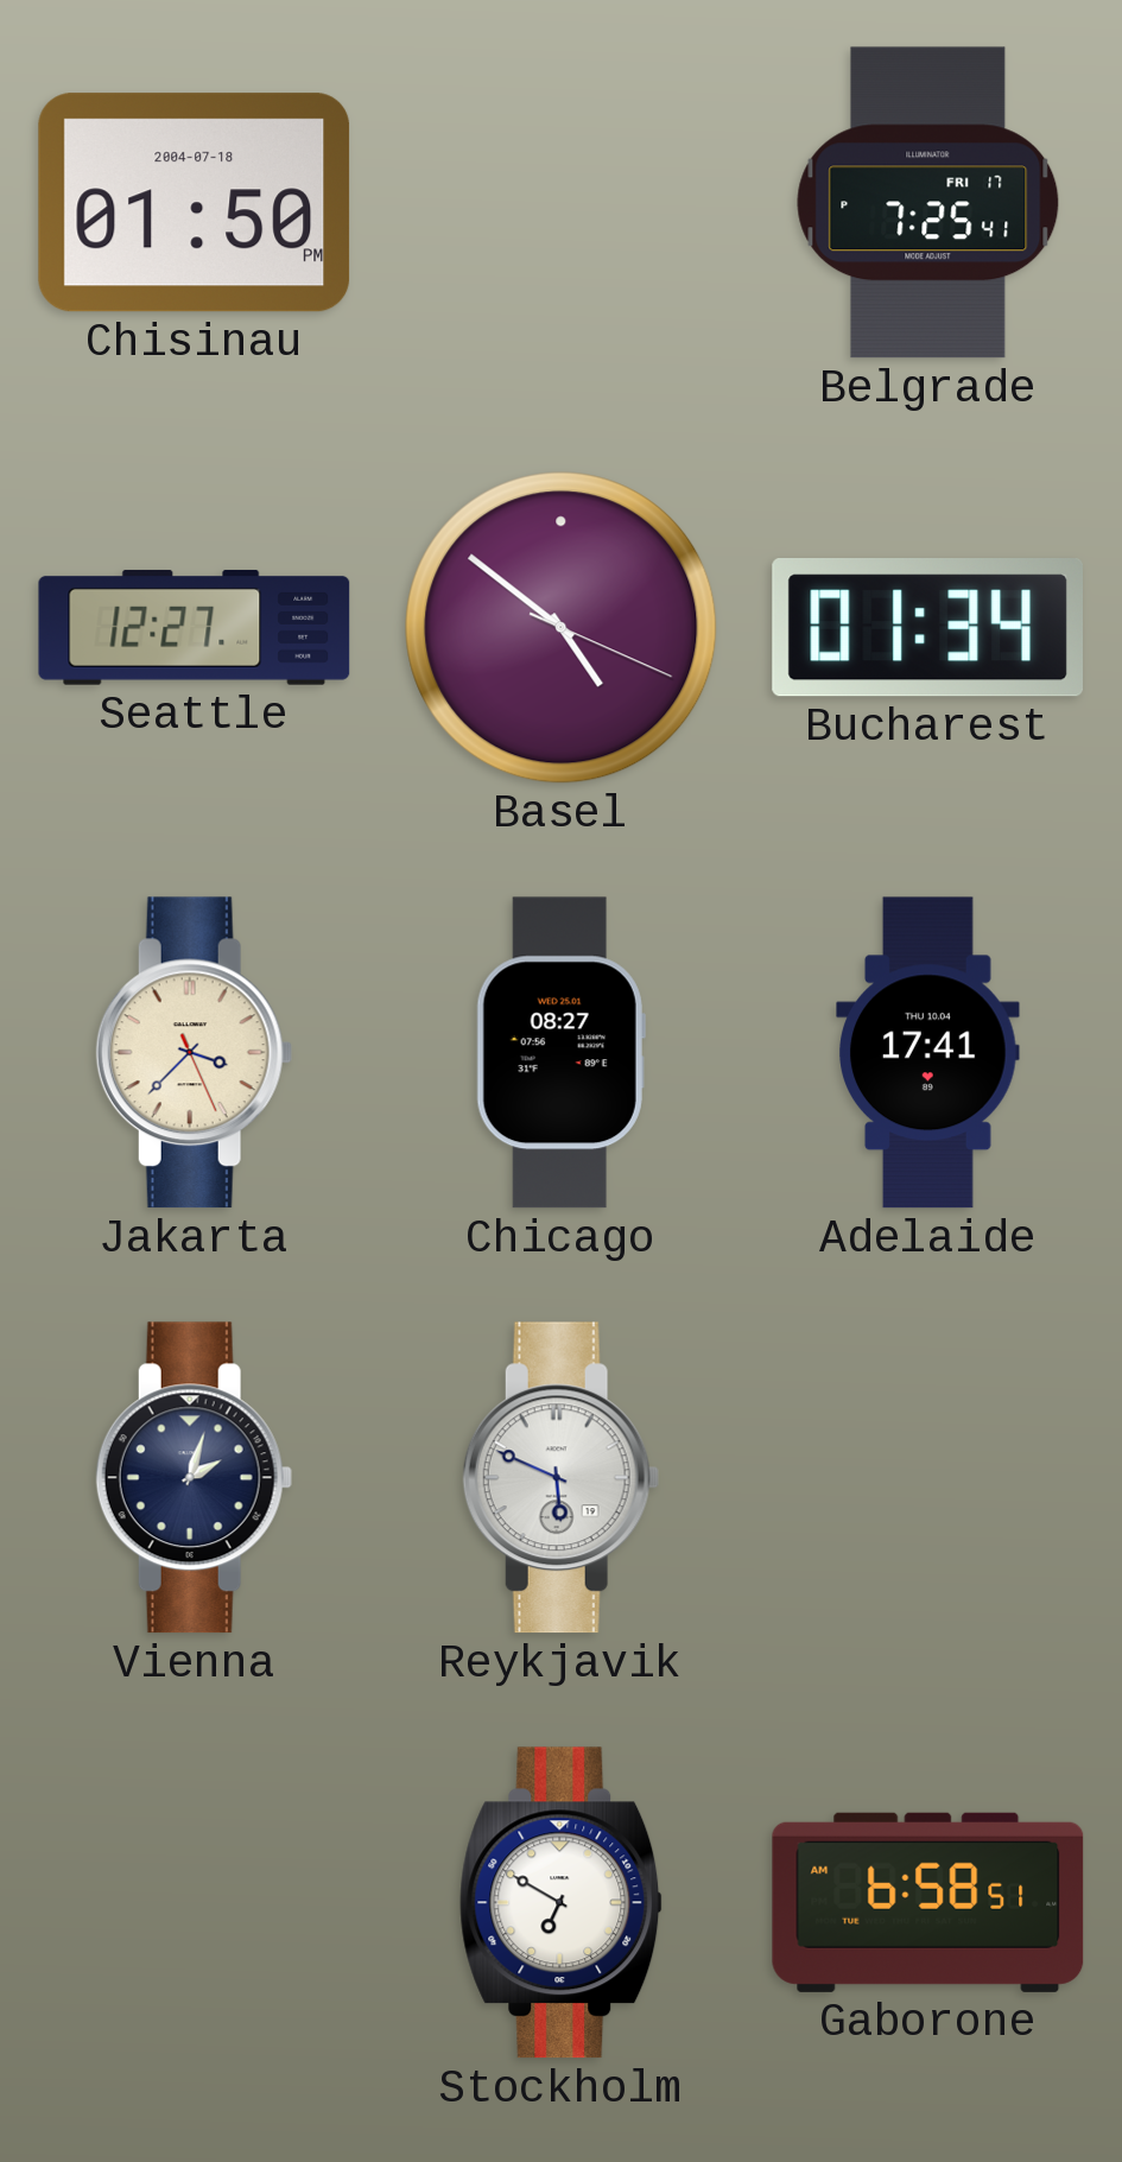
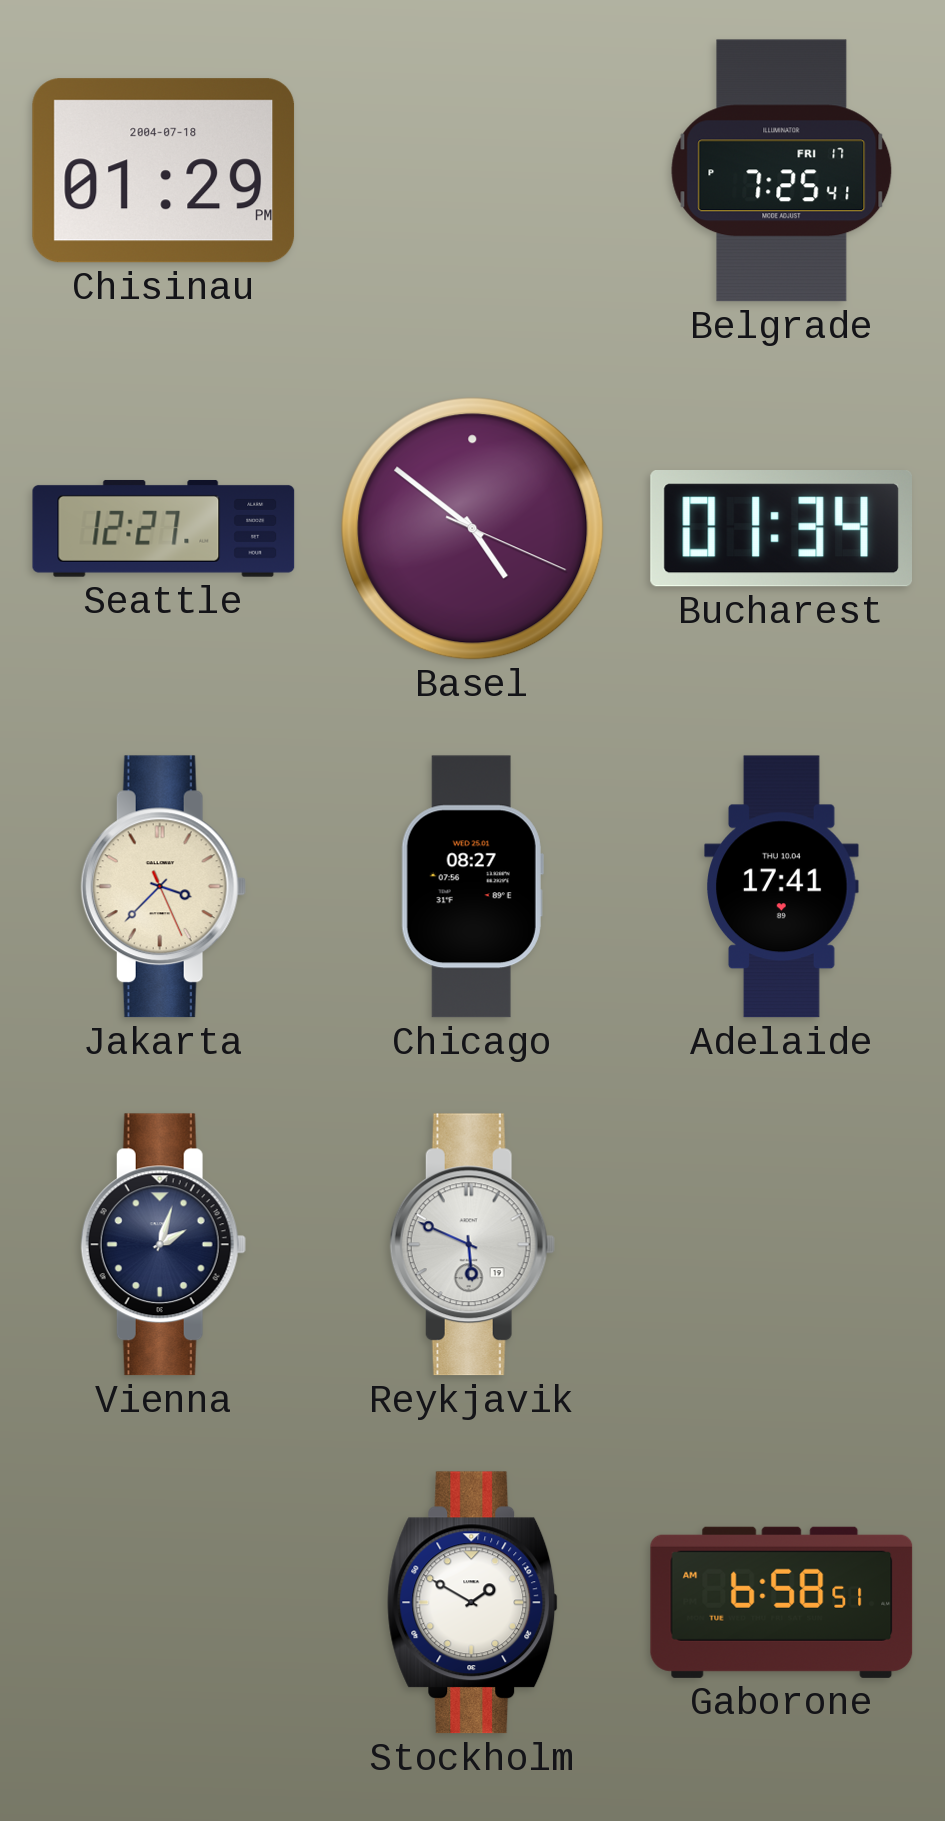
Chisinau: 01:50 -> 01:29
Stockholm: 6:50 -> 1:50
